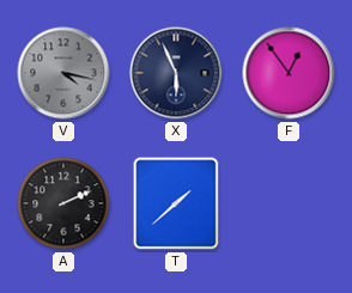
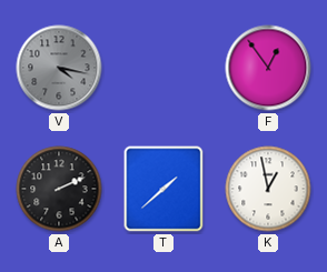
X: 5:56 -> none
K: none -> 12:58
